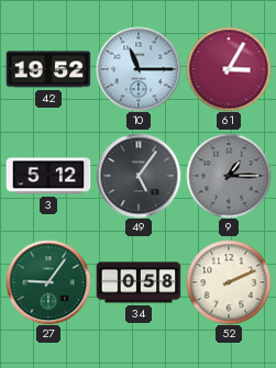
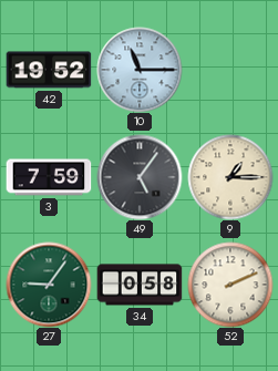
61: 3:05 -> none
3: 5:12 -> 7:59
9 dial: grey -> cream
